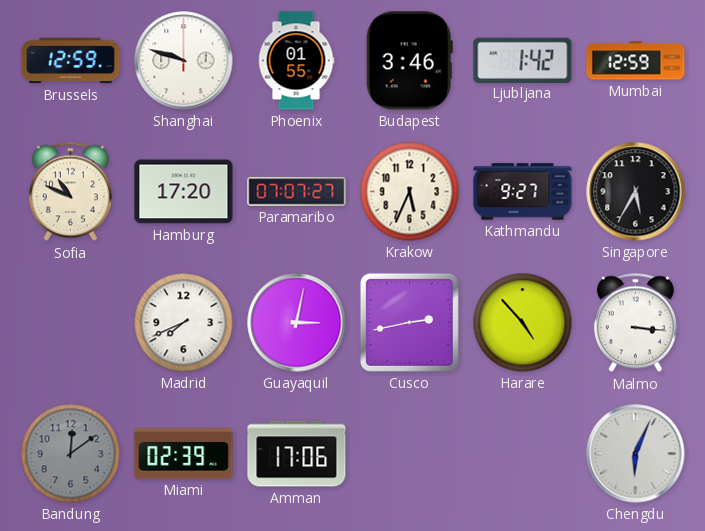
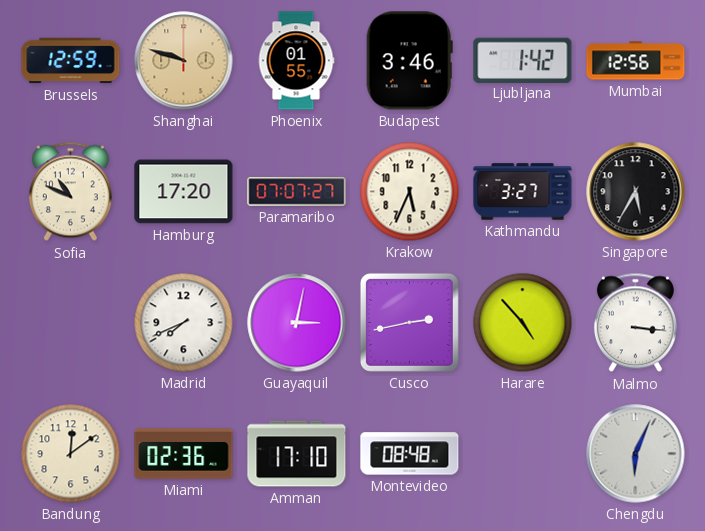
Shanghai dial: white -> champagne
Mumbai: 12:59 -> 12:56
Kathmandu: 9:27 -> 3:27
Bandung dial: grey -> cream
Miami: 02:39 -> 02:36
Amman: 17:06 -> 17:10
Montevideo: none -> 08:48
